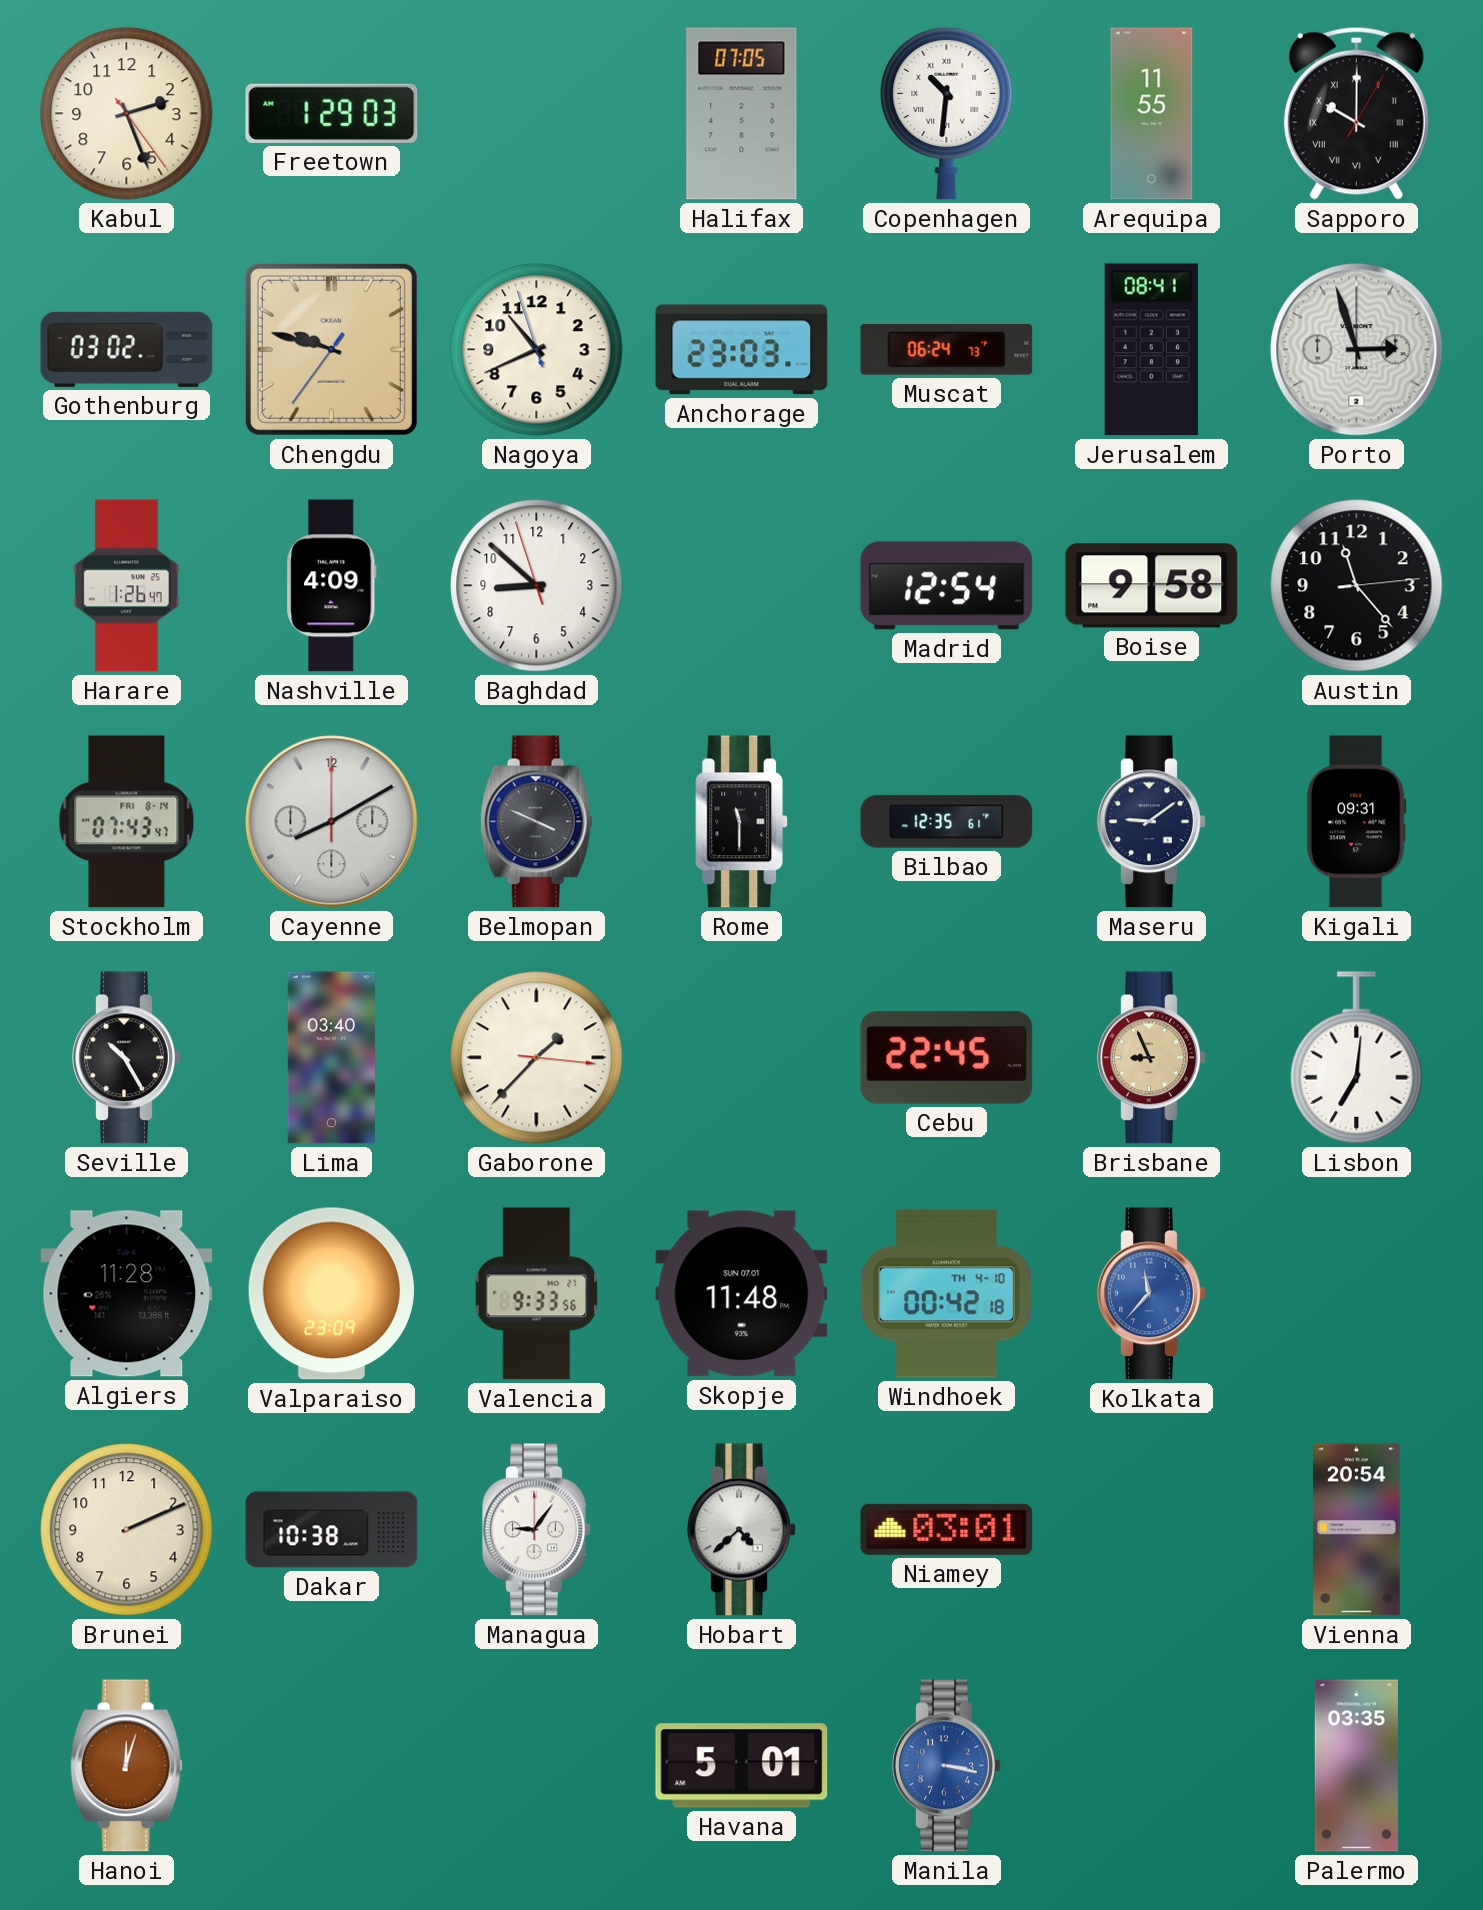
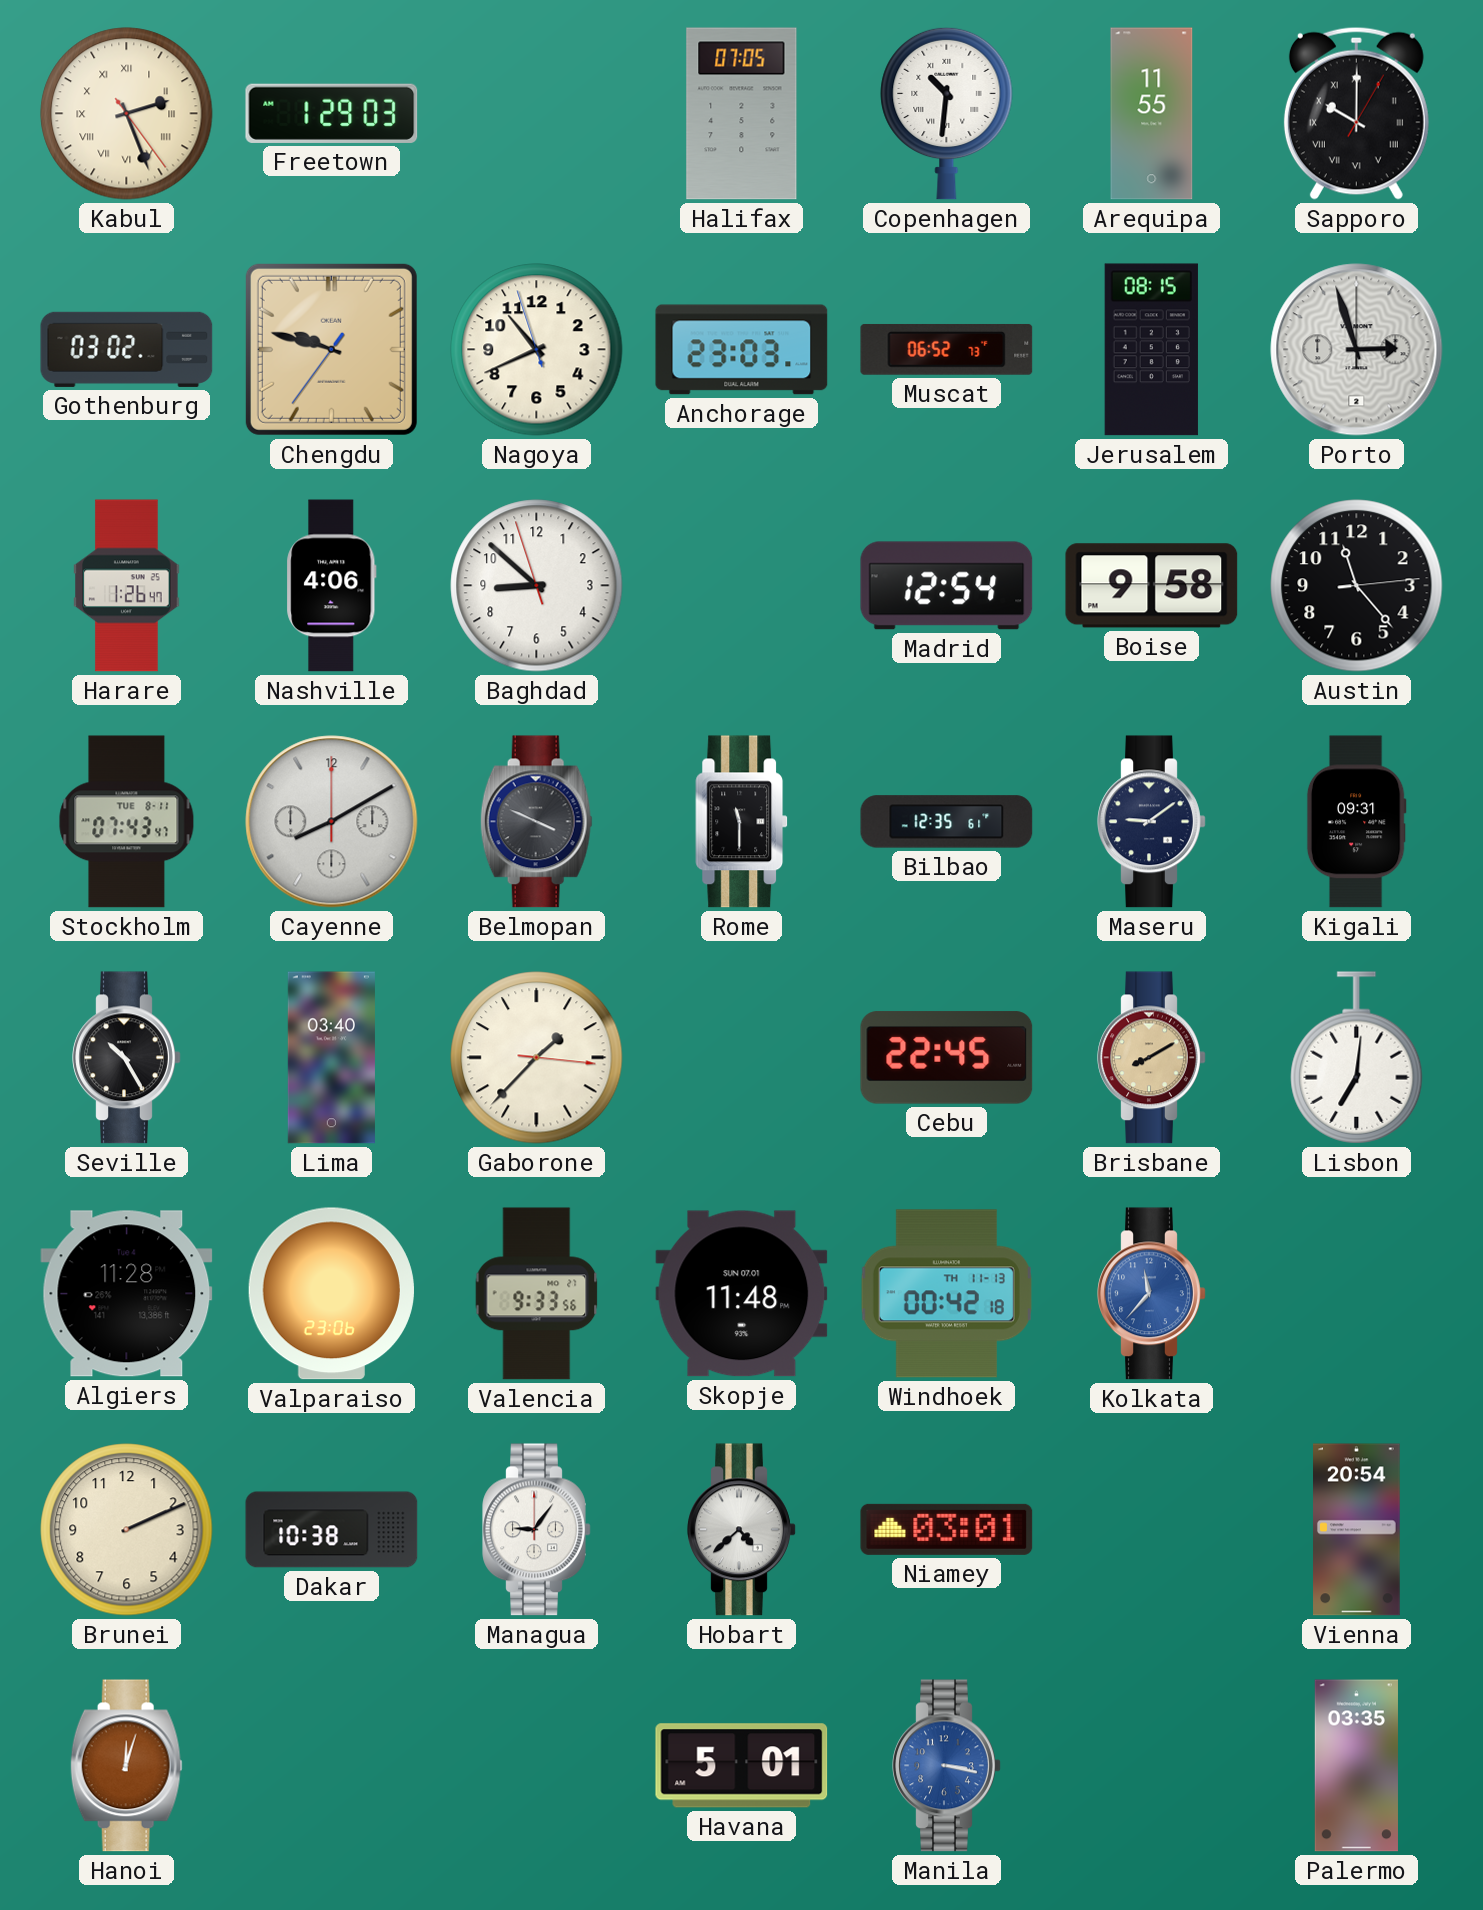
Kabul numerals: Arabic -> Roman
Muscat: 06:24 -> 06:52
Jerusalem: 08:41 -> 08:15
Nashville: 4:09 -> 4:06
Stockholm date: FRI 8-14 -> TUE 8-11
Brisbane: 8:56 -> 8:10
Valparaiso: 23:09 -> 23:06
Windhoek date: TH 4-10 -> TH 11-13
